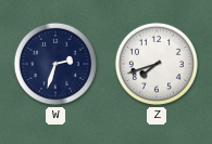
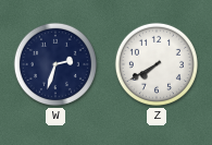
Z: 7:42 -> 7:40
